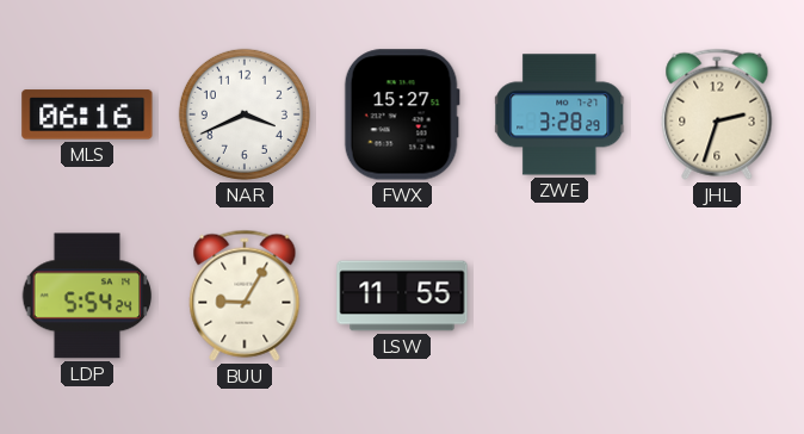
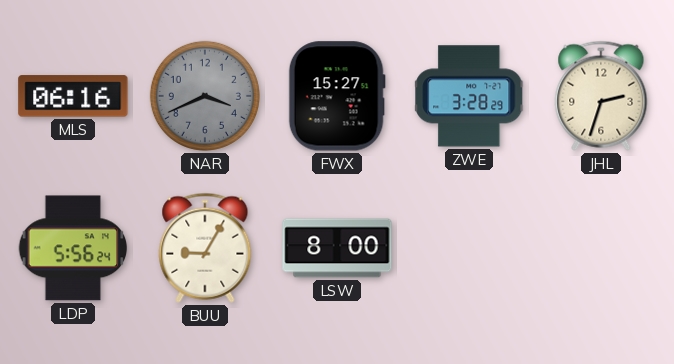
NAR dial: white -> grey
LDP: 5:54 -> 5:56
LSW: 11:55 -> 8:00
